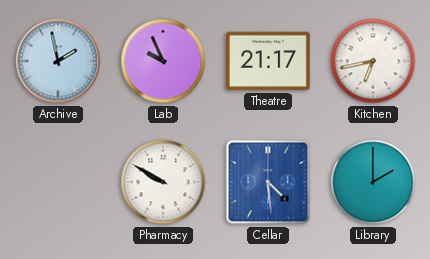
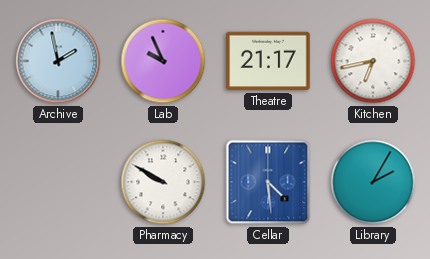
Library: 2:00 -> 2:05
